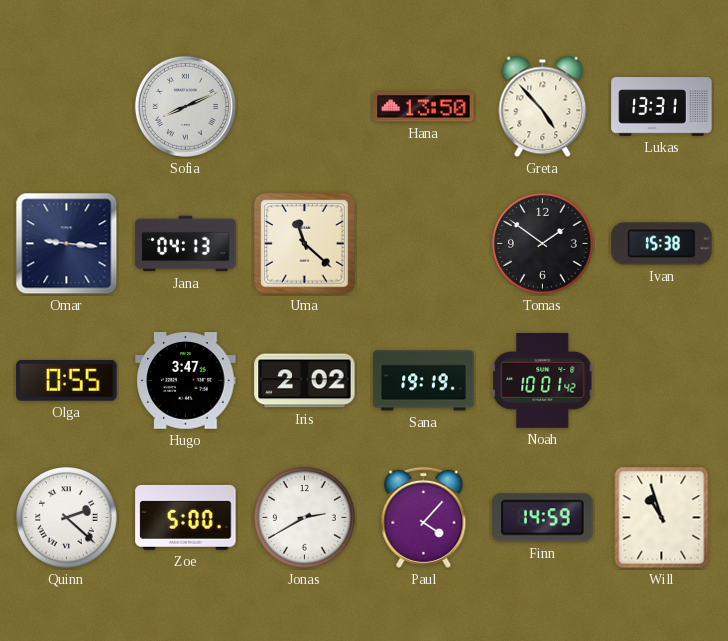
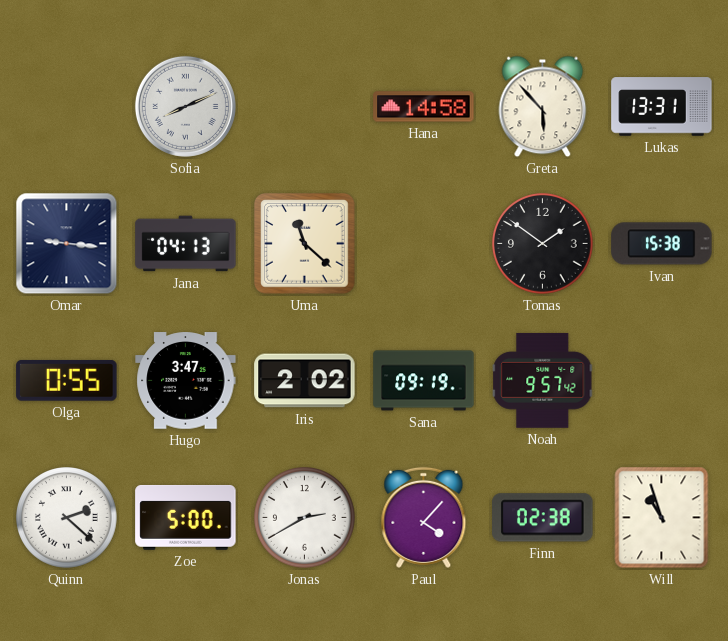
Hana: 13:50 -> 14:58
Greta: 4:53 -> 5:53
Sana: 19:19 -> 09:19
Noah: 10:01 -> 9:57
Finn: 14:59 -> 02:38
